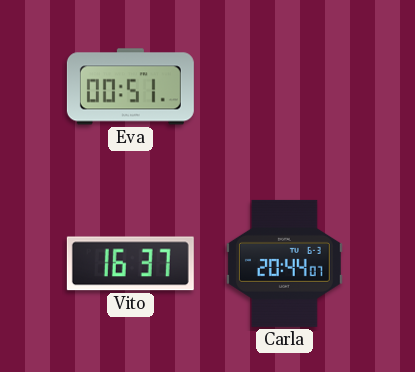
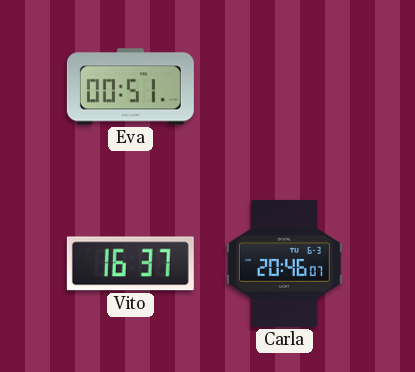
Carla: 20:44 -> 20:46
